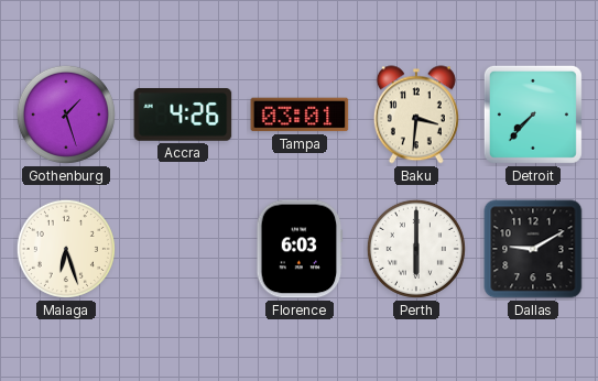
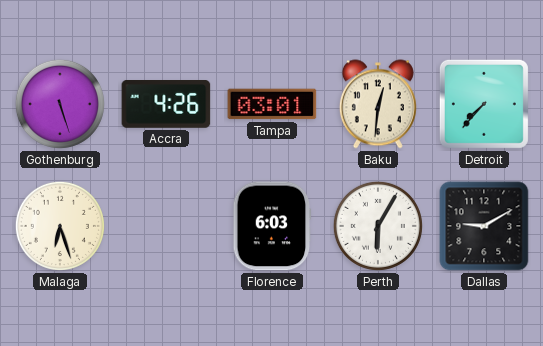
Gothenburg: 1:27 -> 5:27
Baku: 3:31 -> 12:31
Perth: 6:00 -> 6:05
